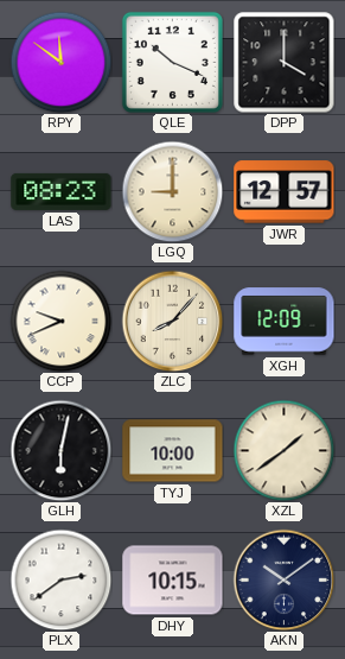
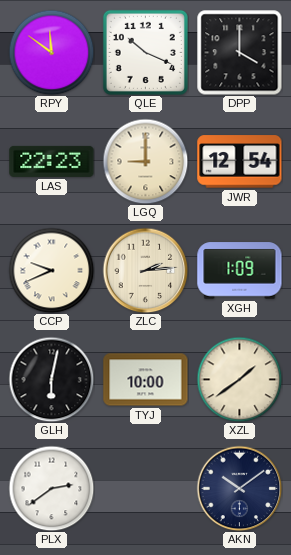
LAS: 08:23 -> 22:23
JWR: 12:57 -> 12:54
ZLC: 8:07 -> 2:14
XGH: 12:09 -> 1:09
DHY: 10:15 -> none
